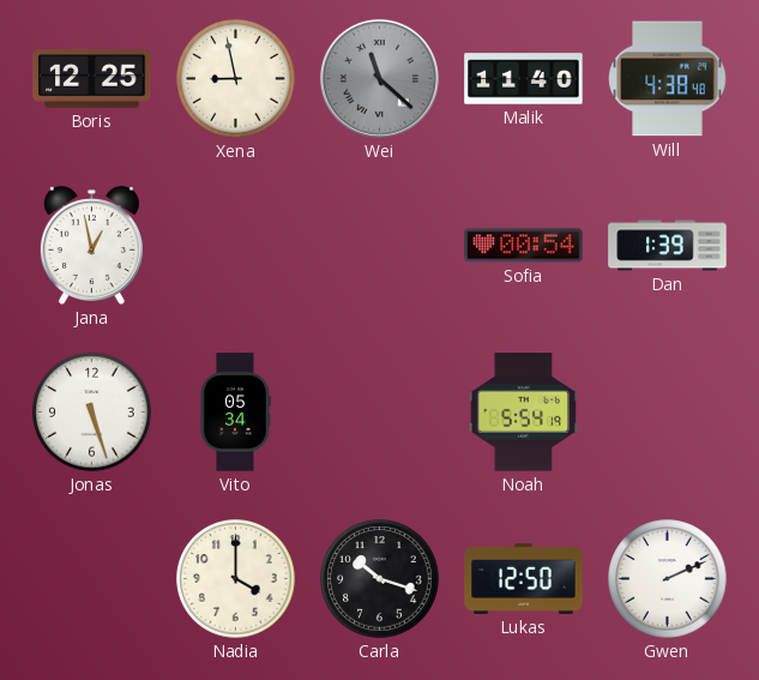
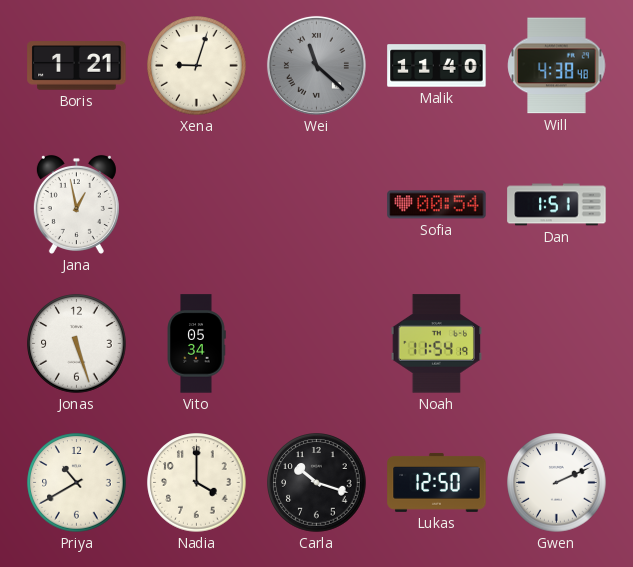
Boris: 12:25 -> 1:21
Xena: 8:58 -> 9:03
Dan: 1:39 -> 1:51
Noah: 5:54 -> 11:54
Priya: none -> 10:40
